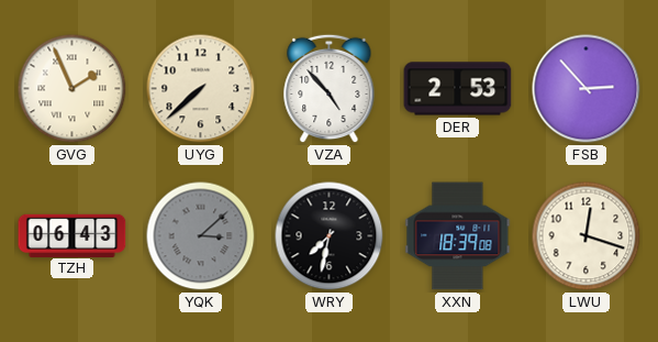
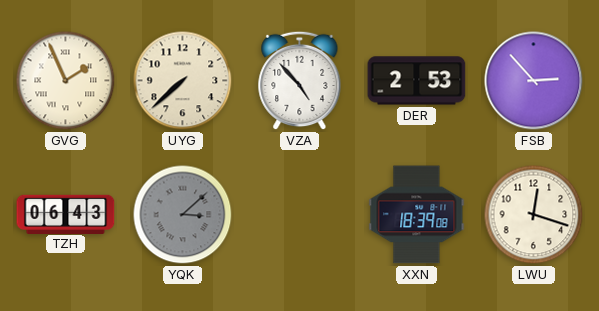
WRY: 7:32 -> none
